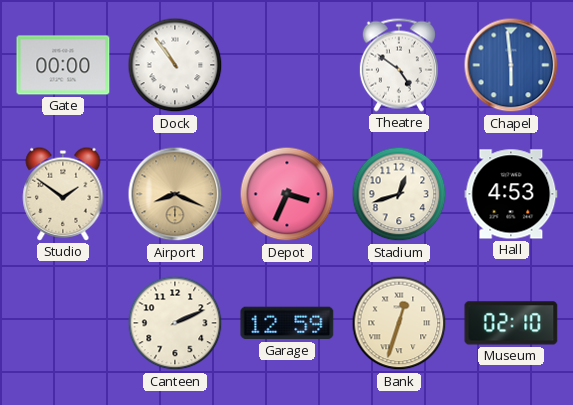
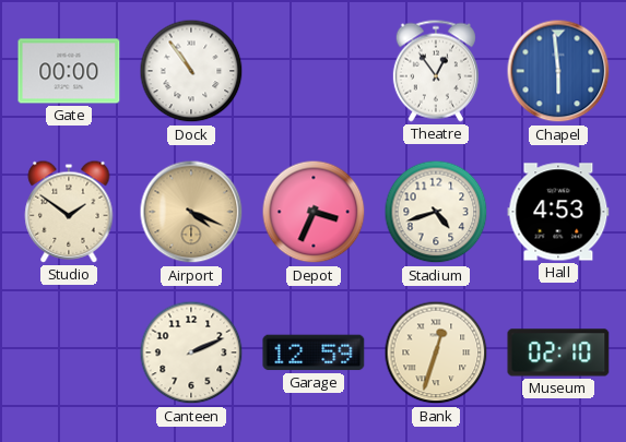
Theatre: 4:51 -> 12:54
Airport: 8:19 -> 4:19
Stadium: 12:42 -> 4:42
